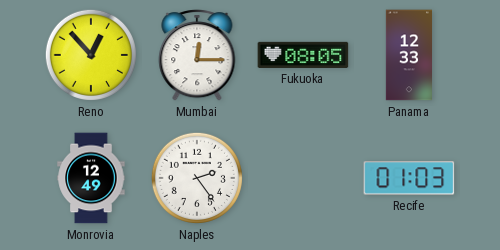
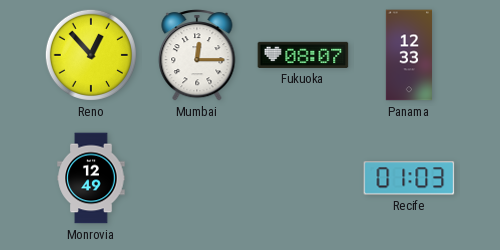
Fukuoka: 08:05 -> 08:07
Naples: 2:24 -> none
